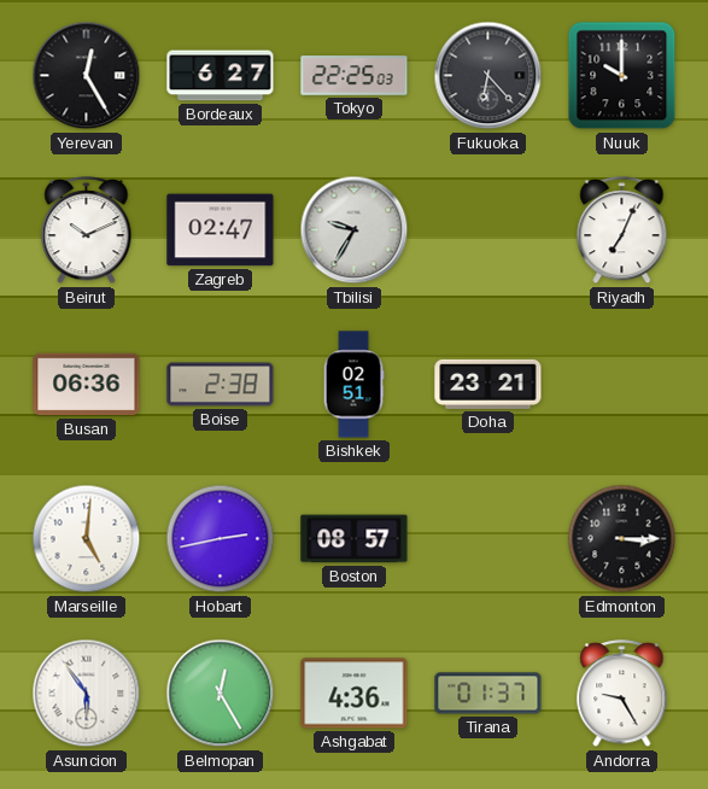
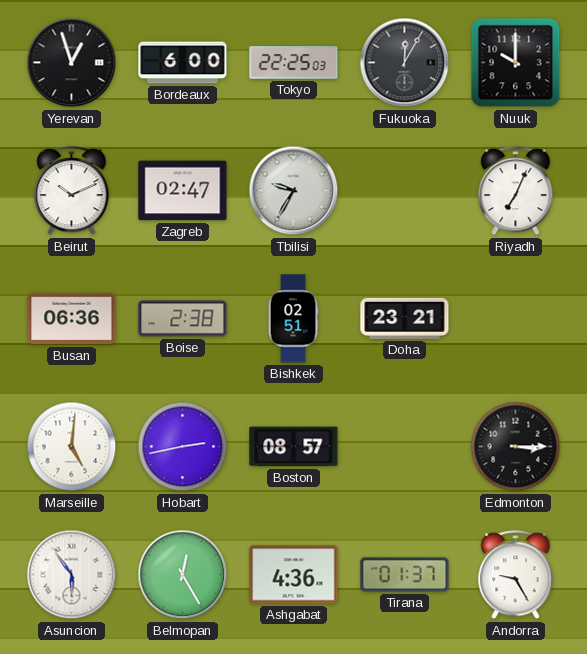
Yerevan: 12:25 -> 12:57
Bordeaux: 6:27 -> 6:00
Fukuoka: 6:23 -> 12:05
